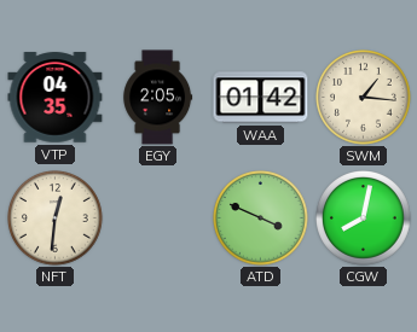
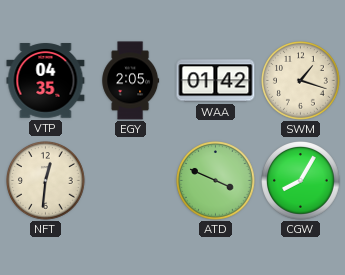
SWM: 1:16 -> 1:18
CGW: 8:02 -> 8:05
